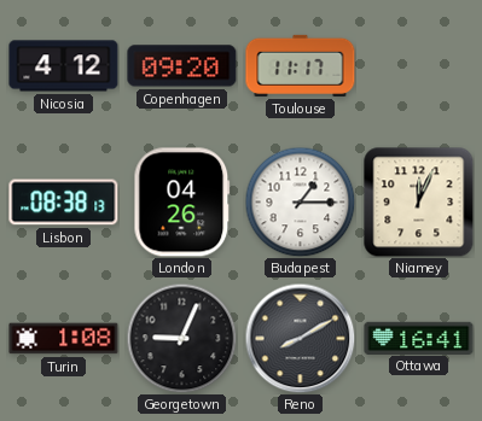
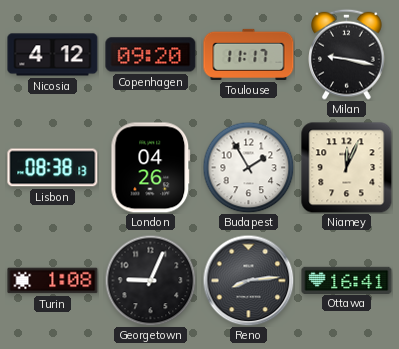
Milan: none -> 9:17
Budapest: 1:15 -> 1:55
Reno: 8:10 -> 8:14
